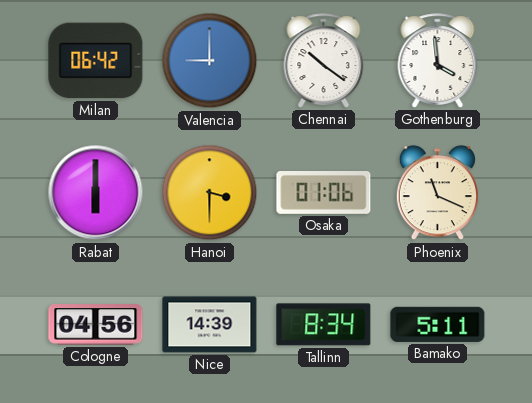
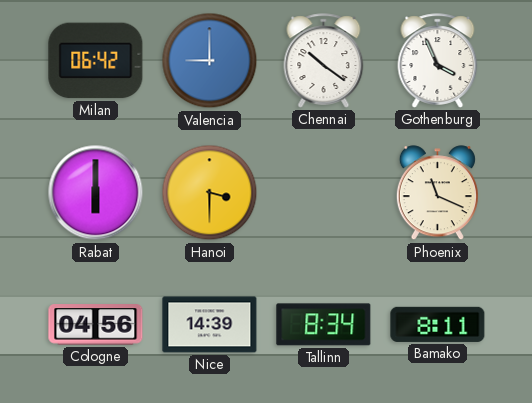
Gothenburg: 3:59 -> 3:56
Osaka: 01:06 -> none
Bamako: 5:11 -> 8:11
